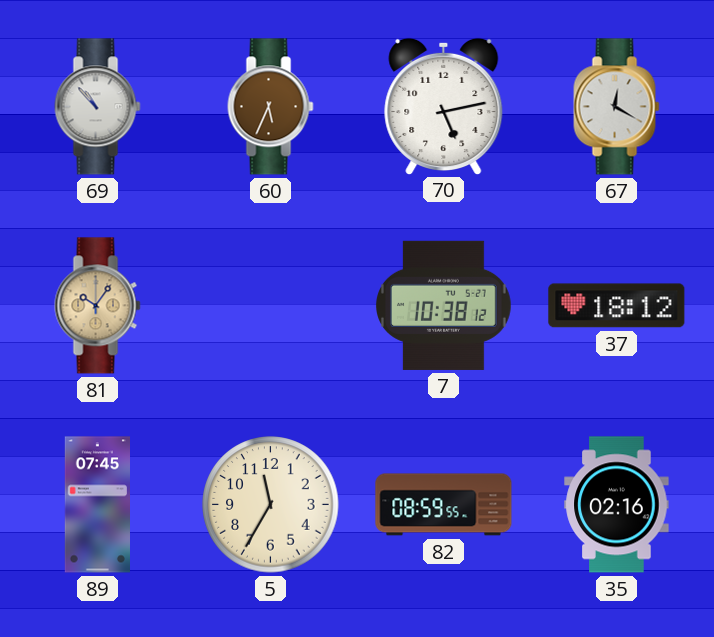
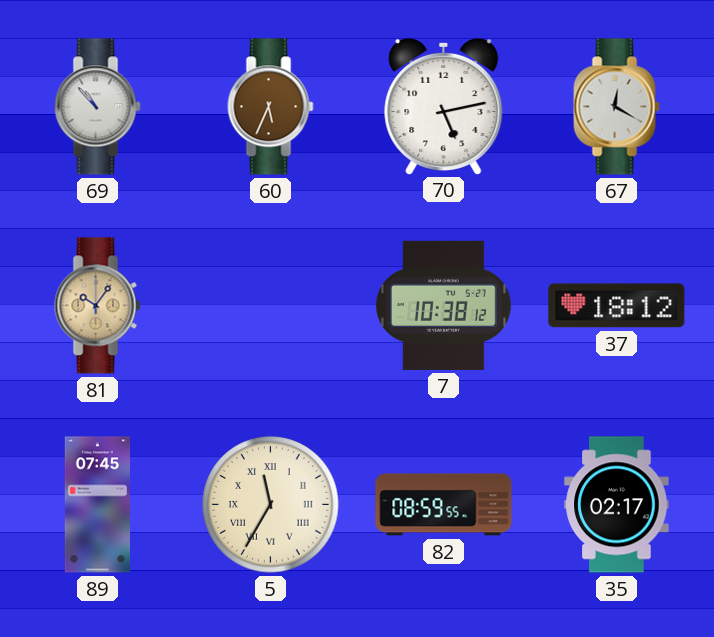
5 numerals: Arabic -> Roman
35: 02:16 -> 02:17
